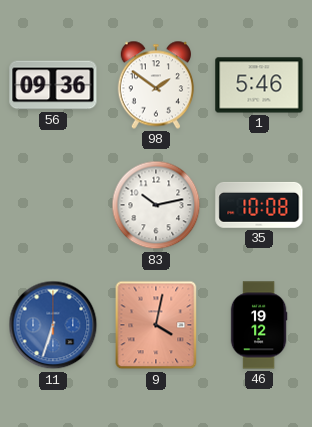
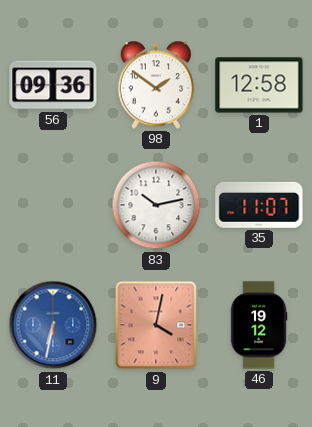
1: 5:46 -> 12:58
35: 10:08 -> 11:07
11: 6:33 -> 6:32
